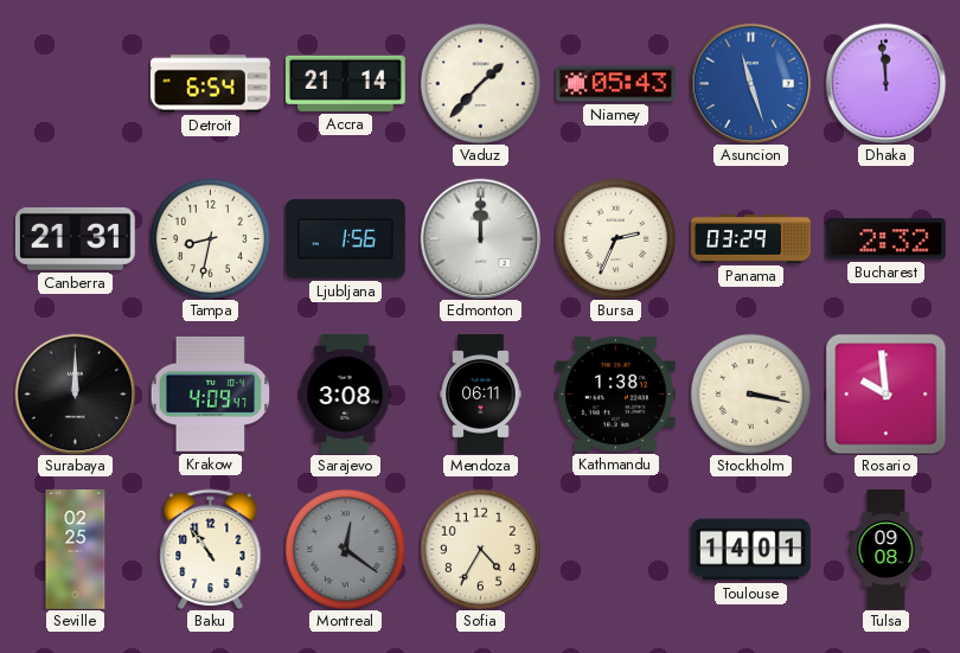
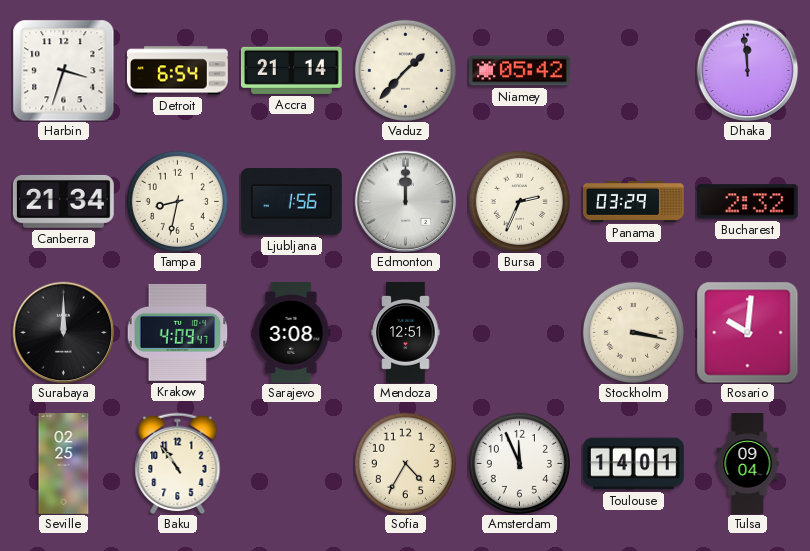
Harbin: none -> 3:33
Niamey: 05:43 -> 05:42
Asuncion: 11:27 -> none
Canberra: 21:31 -> 21:34
Mendoza: 06:11 -> 12:51
Kathmandu: 1:38 -> none
Rosario: 9:59 -> 10:01
Montreal: 12:21 -> none
Amsterdam: none -> 11:56
Tulsa: 09:08 -> 09:04
